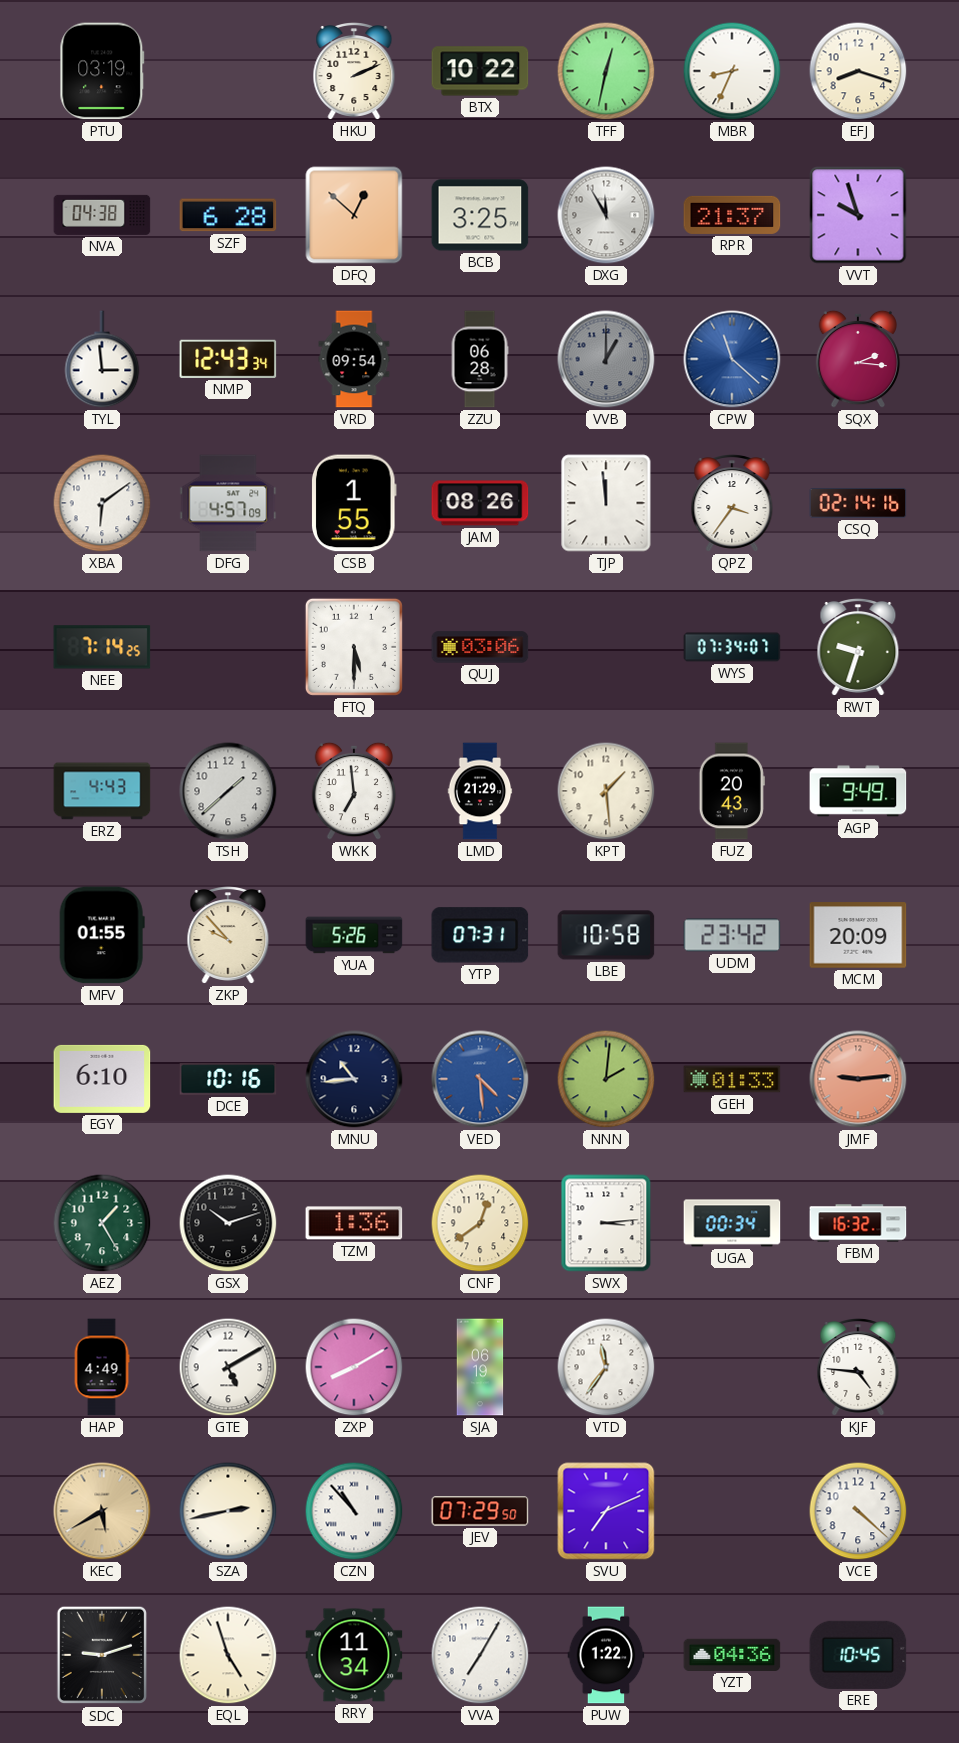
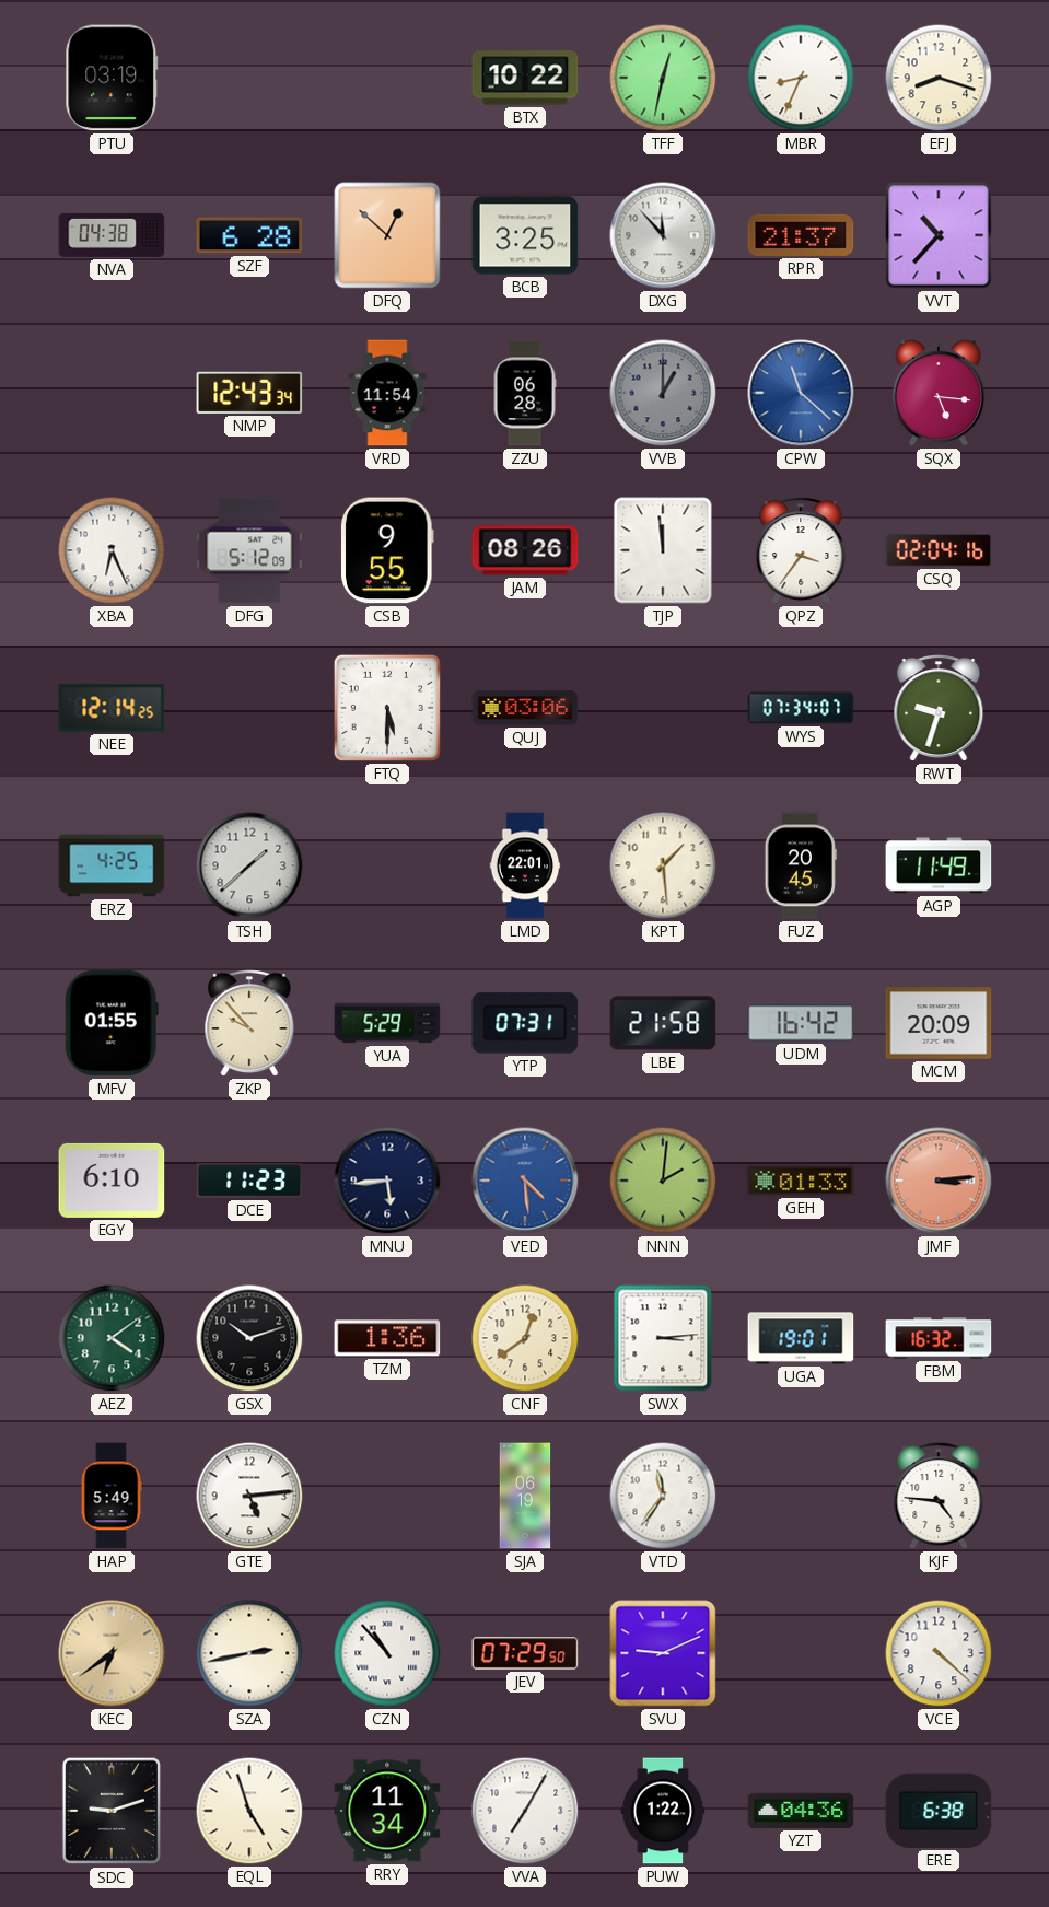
HKU: 2:11 -> none
DXG: 11:55 -> 11:53
VVT: 9:57 -> 10:37
TYL: 2:59 -> none
VRD: 09:54 -> 11:54
SQX: 2:16 -> 5:16
XBA: 6:09 -> 6:26
DFG: 4:57 -> 5:12
CSB: 1:55 -> 9:55
CSQ: 02:14 -> 02:04
NEE: 7:14 -> 12:14
ERZ: 4:43 -> 4:25
WKK: 6:59 -> none
LMD: 21:29 -> 22:01
FUZ: 20:43 -> 20:45
AGP: 9:49 -> 11:49
YUA: 5:26 -> 5:29
LBE: 10:58 -> 21:58
UDM: 23:42 -> 16:42
DCE: 10:16 -> 11:23
MNU: 10:44 -> 5:44
JMF: 9:14 -> 3:14
AEZ: 1:25 -> 4:09
UGA: 00:34 -> 19:01
HAP: 4:49 -> 5:49
GTE: 5:10 -> 5:14
ZXP: 8:10 -> none
KEC: 5:40 -> 6:39
SVU: 7:11 -> 9:11
ERE: 10:45 -> 6:38
